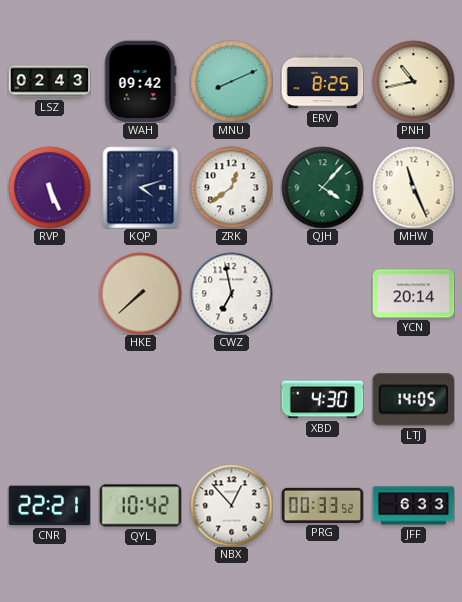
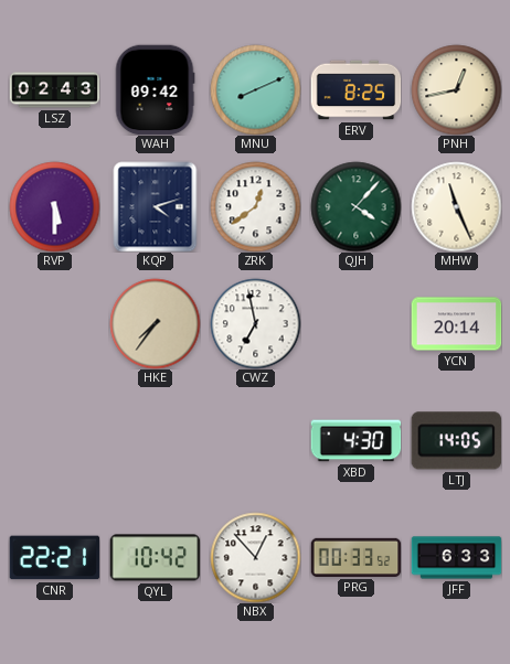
PNH: 10:43 -> 12:43
RVP: 5:26 -> 5:30
HKE: 7:38 -> 7:36
